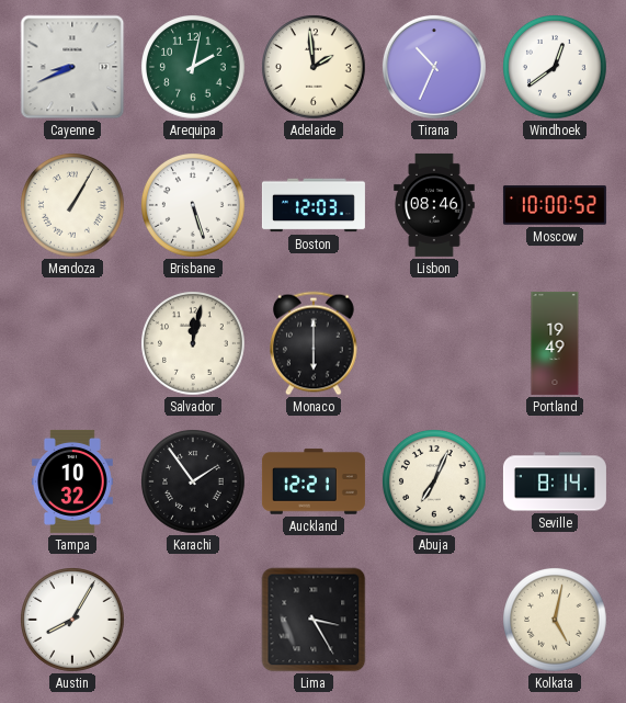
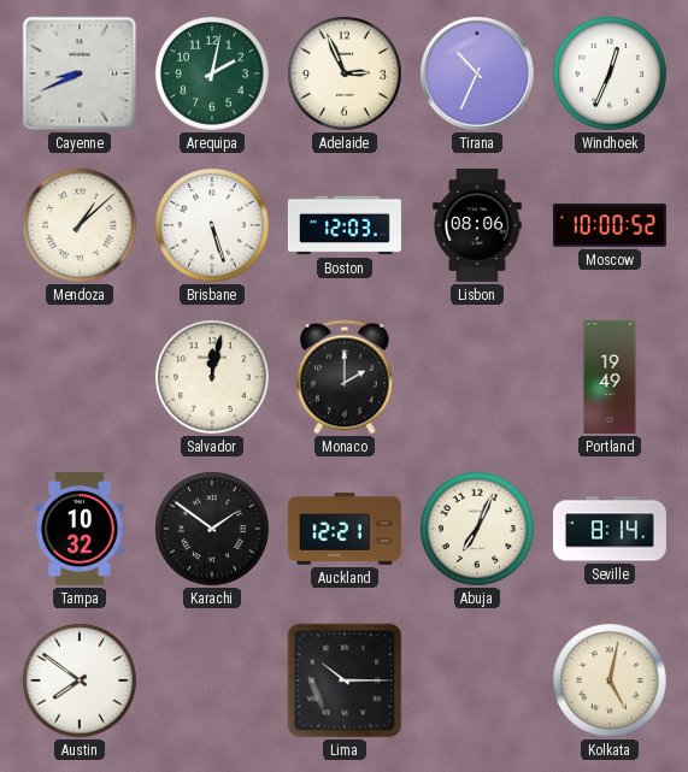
Adelaide: 1:59 -> 2:56
Windhoek: 12:39 -> 12:34
Mendoza: 1:05 -> 1:08
Lisbon: 08:46 -> 08:06
Monaco: 6:00 -> 2:00
Karachi: 1:54 -> 1:51
Austin: 8:05 -> 7:51
Lima: 3:25 -> 10:15
